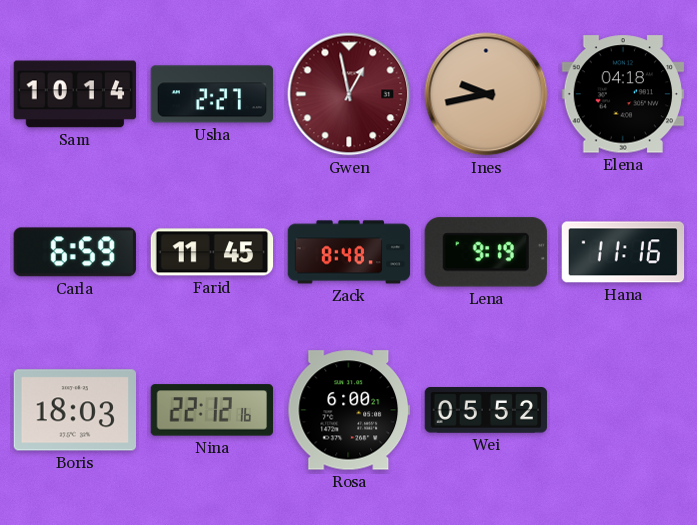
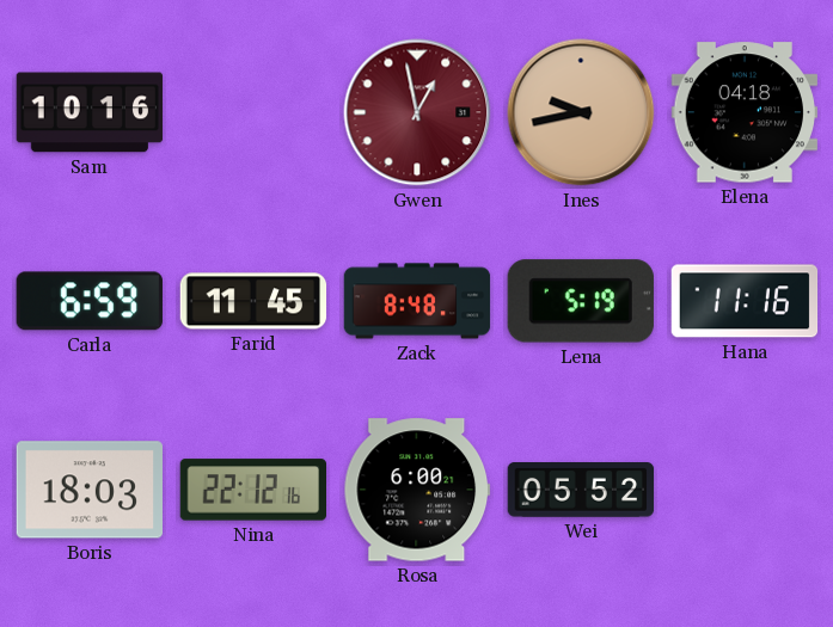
Sam: 10:14 -> 10:16
Usha: 2:27 -> none
Lena: 9:19 -> 5:19
